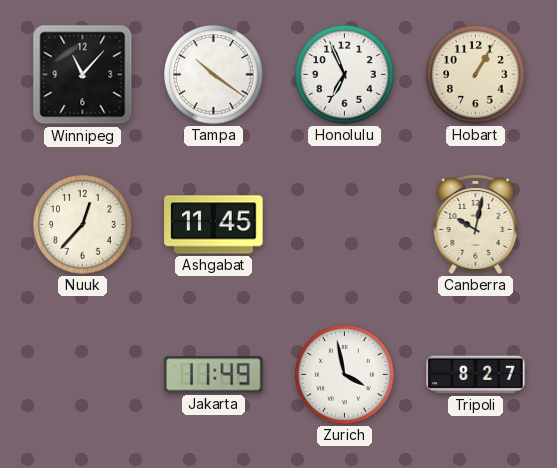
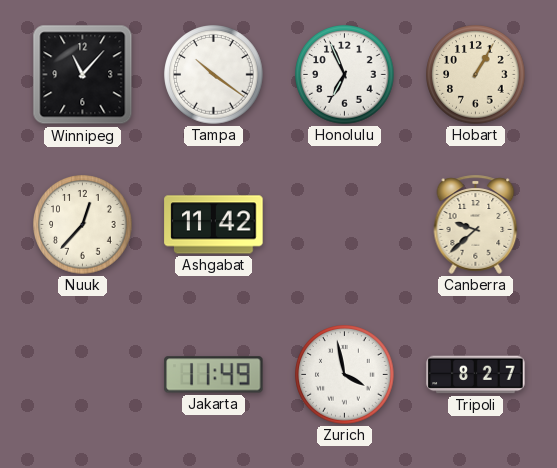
Ashgabat: 11:45 -> 11:42
Canberra: 10:02 -> 9:38
